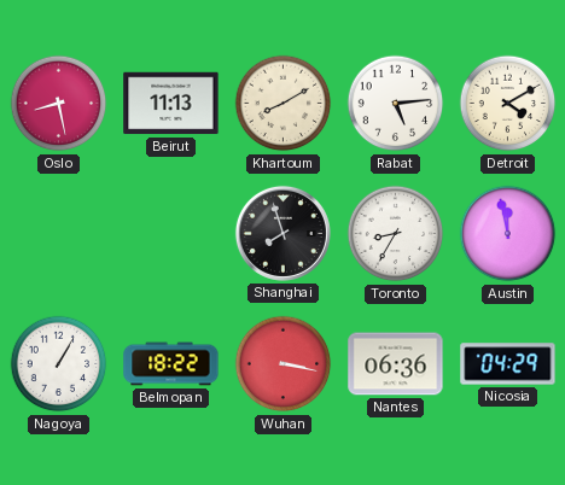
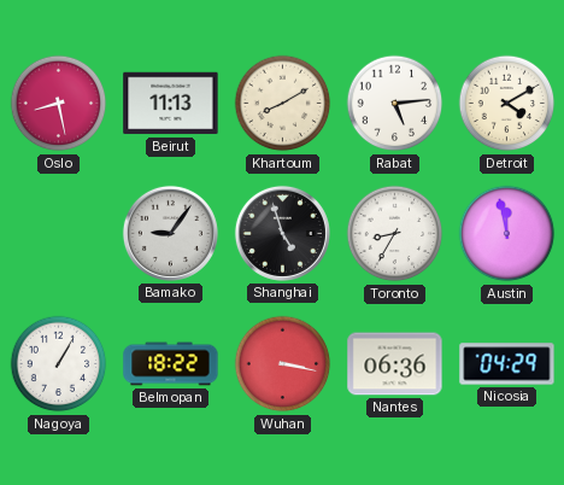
Bamako: none -> 9:06
Shanghai: 7:57 -> 4:57
